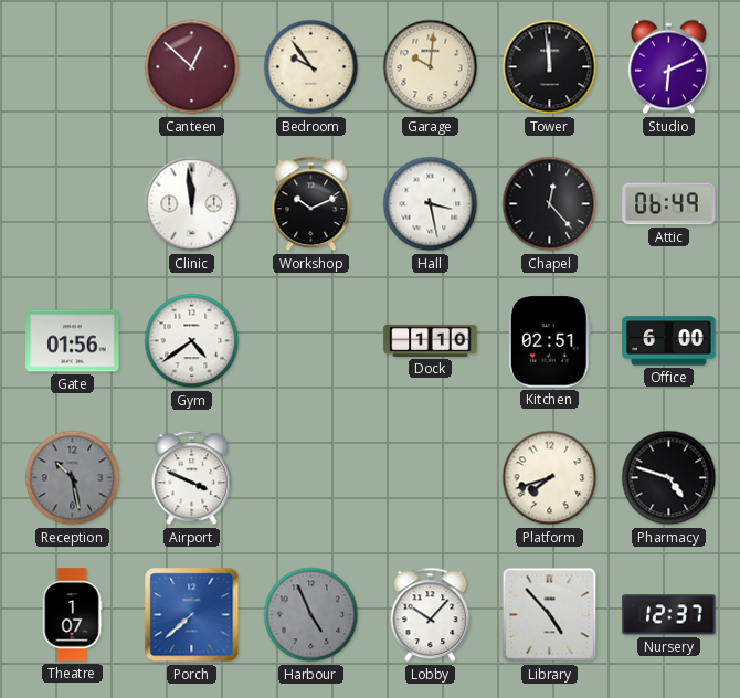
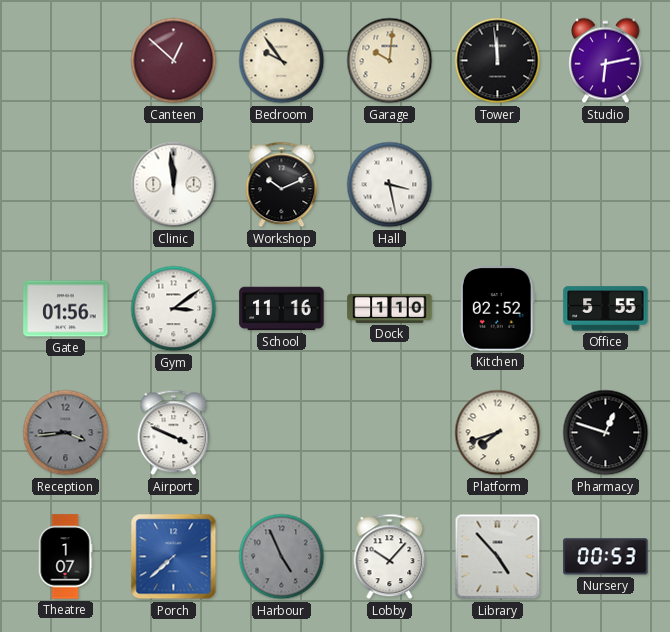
Studio: 6:11 -> 6:13
Chapel: 12:23 -> none
Attic: 06:49 -> none
Gym: 4:39 -> 3:09
School: none -> 11:16
Kitchen: 02:51 -> 02:52
Office: 6:00 -> 5:55
Reception: 10:28 -> 3:44
Pharmacy: 4:48 -> 12:48
Nursery: 12:37 -> 00:53
